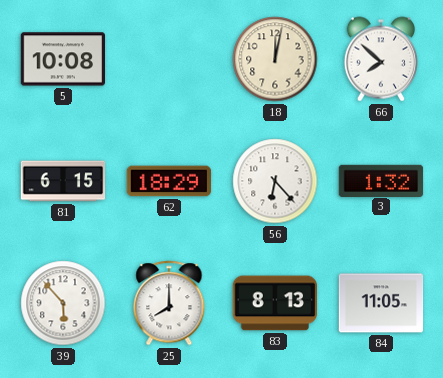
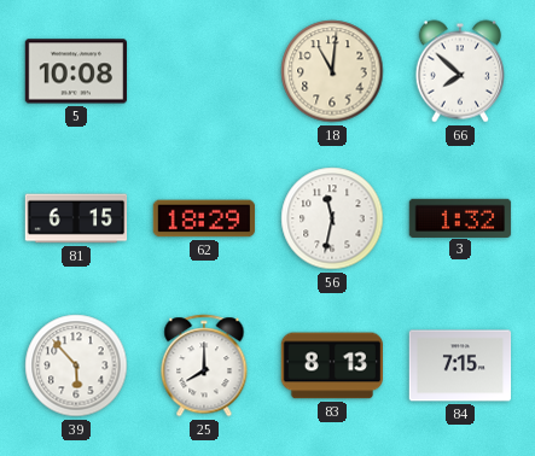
18: 12:02 -> 11:01
56: 6:23 -> 11:32
84: 11:05 -> 7:15
